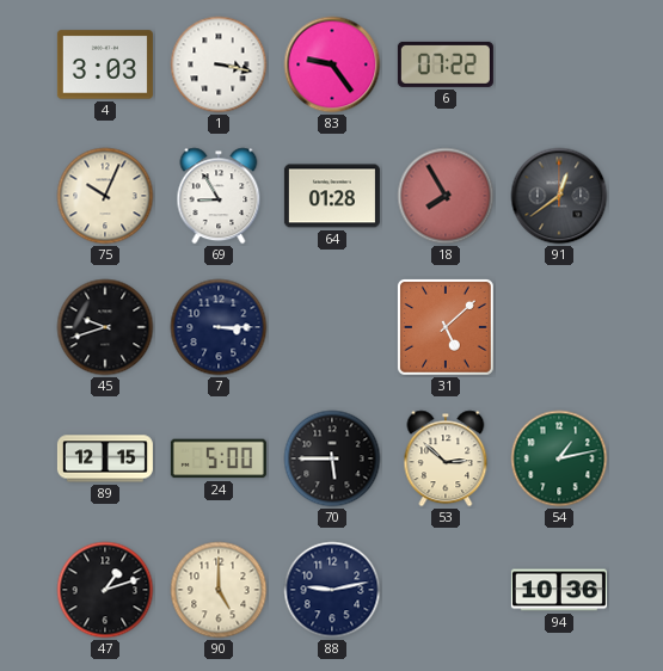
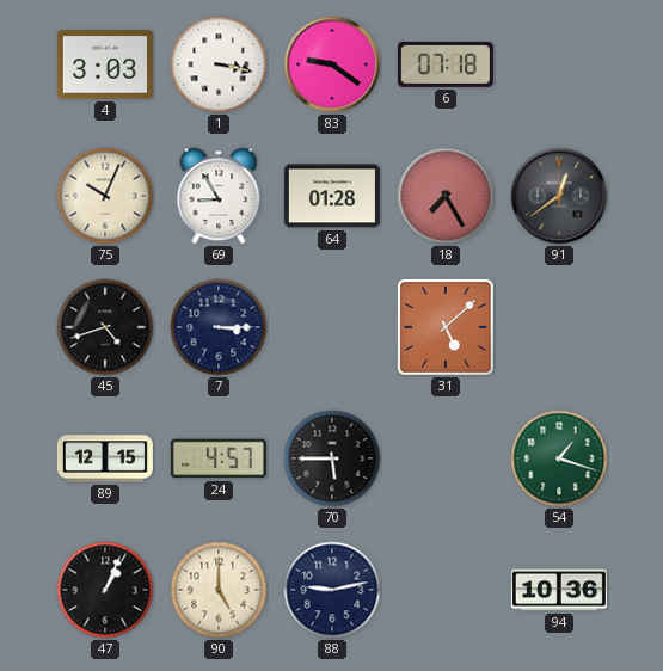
83: 9:24 -> 9:21
6: 07:22 -> 07:18
18: 7:55 -> 7:25
45: 9:42 -> 4:42
24: 5:00 -> 4:57
53: 2:52 -> none
54: 1:13 -> 1:18
47: 1:12 -> 1:04
